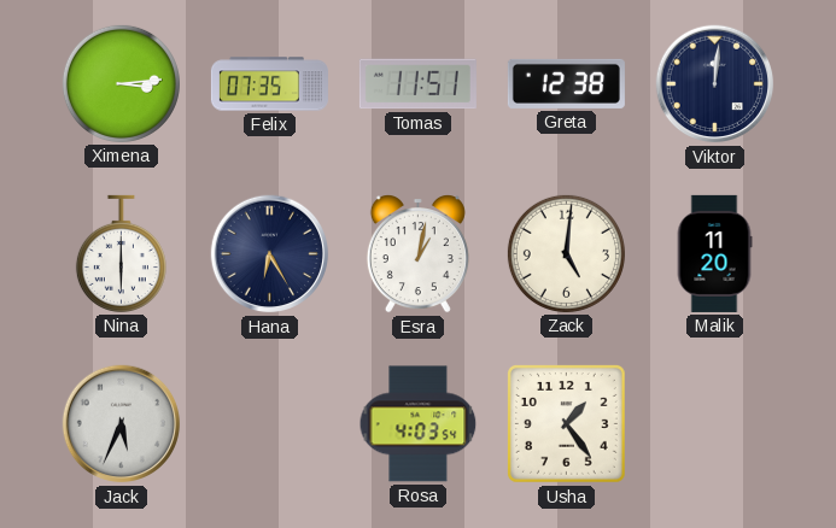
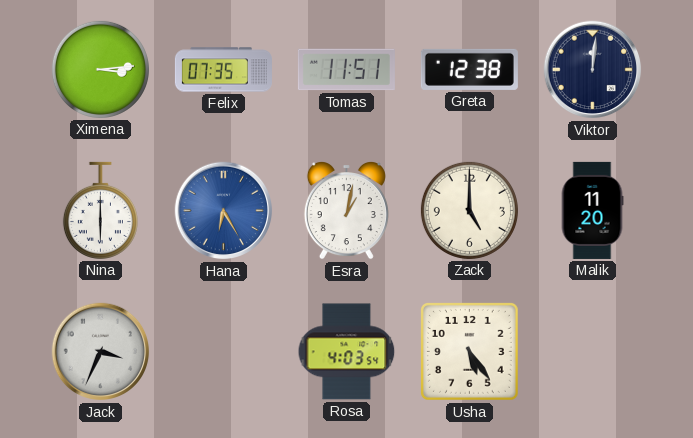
Hana dial: navy -> blue
Zack: 5:01 -> 5:00
Jack: 5:34 -> 3:34
Usha: 1:24 -> 5:24
